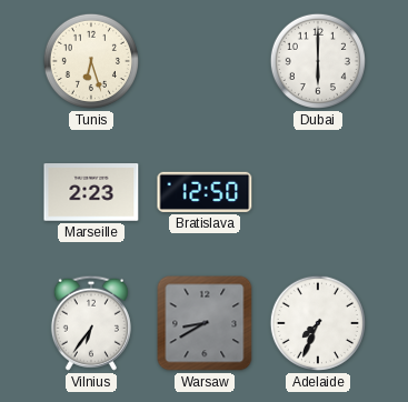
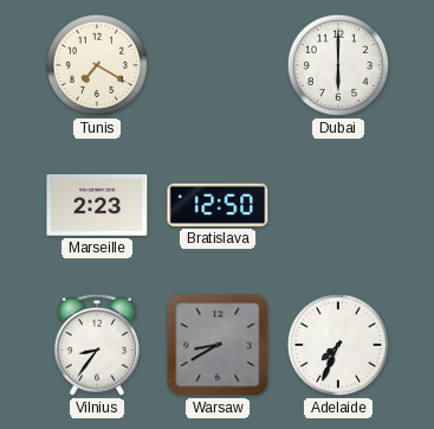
Tunis: 6:27 -> 7:20
Vilnius: 6:36 -> 8:36
